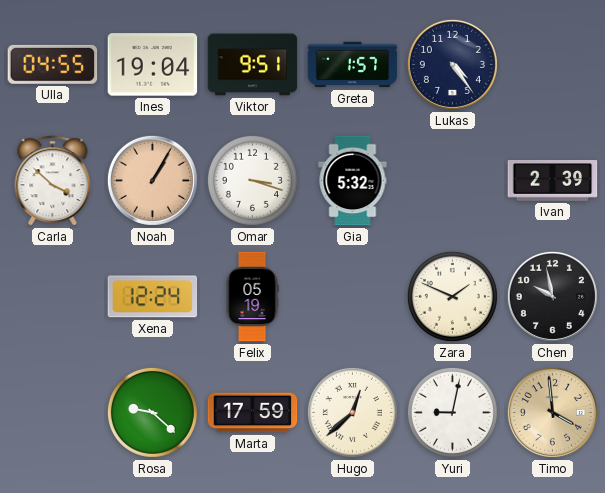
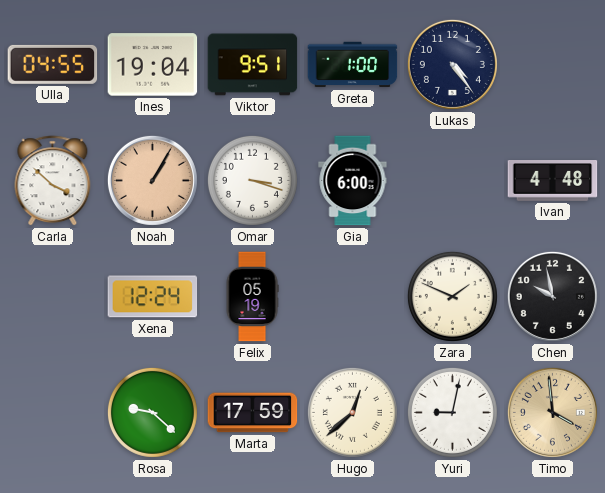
Greta: 1:57 -> 1:00
Gia: 5:32 -> 6:00
Ivan: 2:39 -> 4:48
